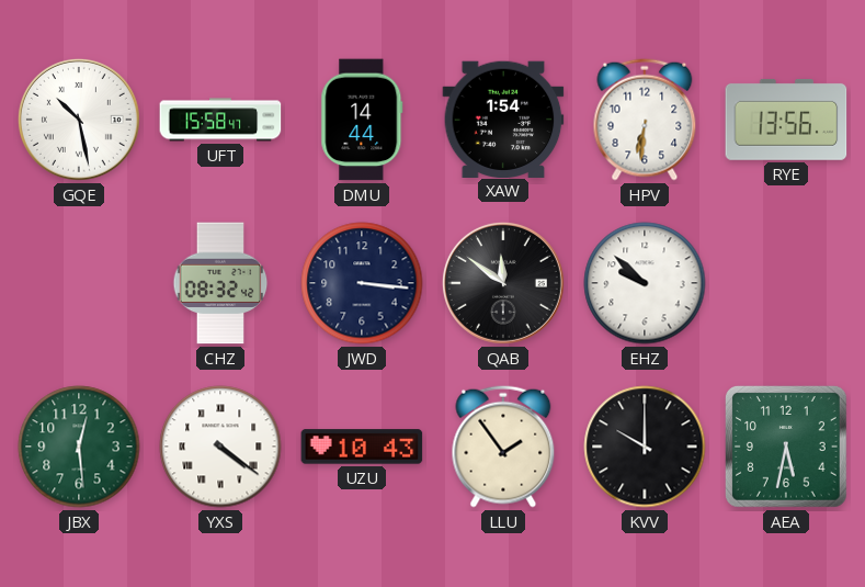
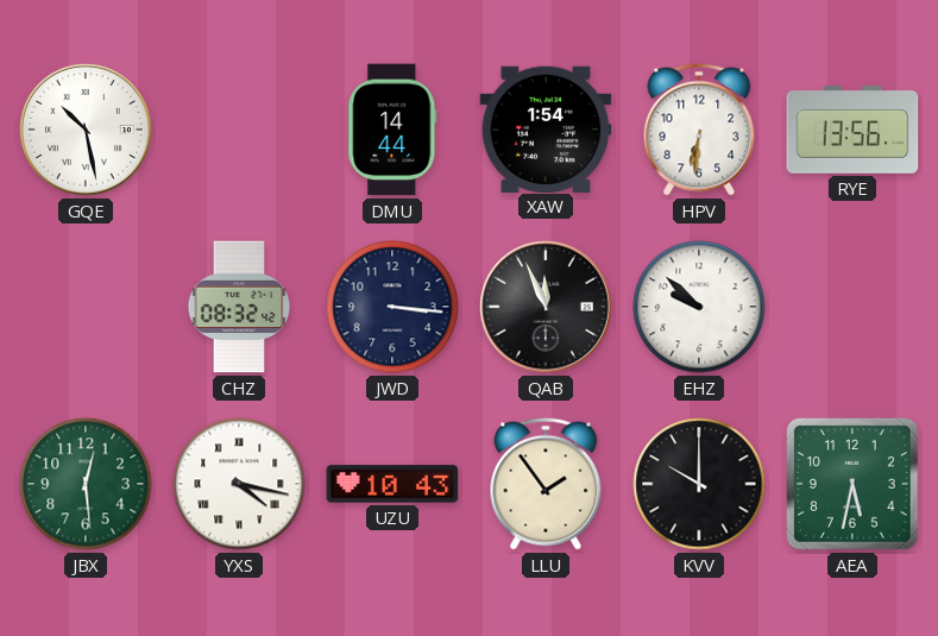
UFT: 15:58 -> none
QAB: 11:51 -> 11:56
YXS: 4:21 -> 4:17
